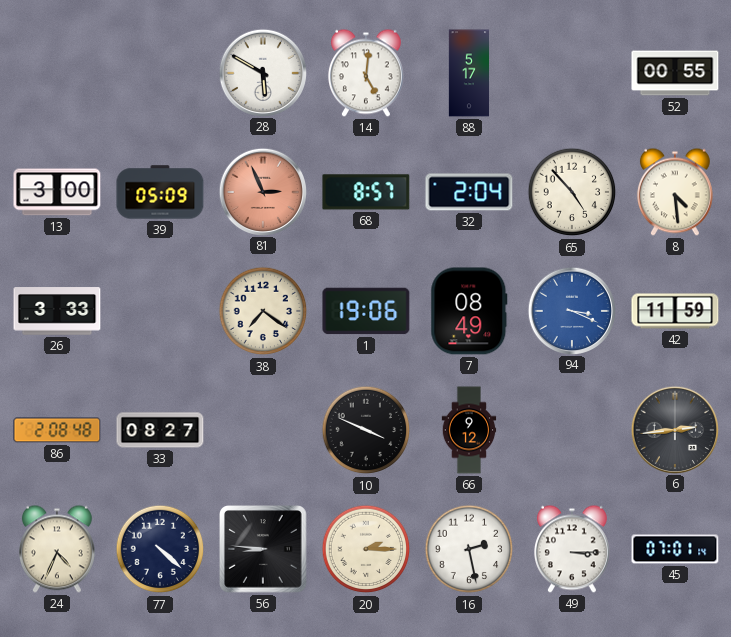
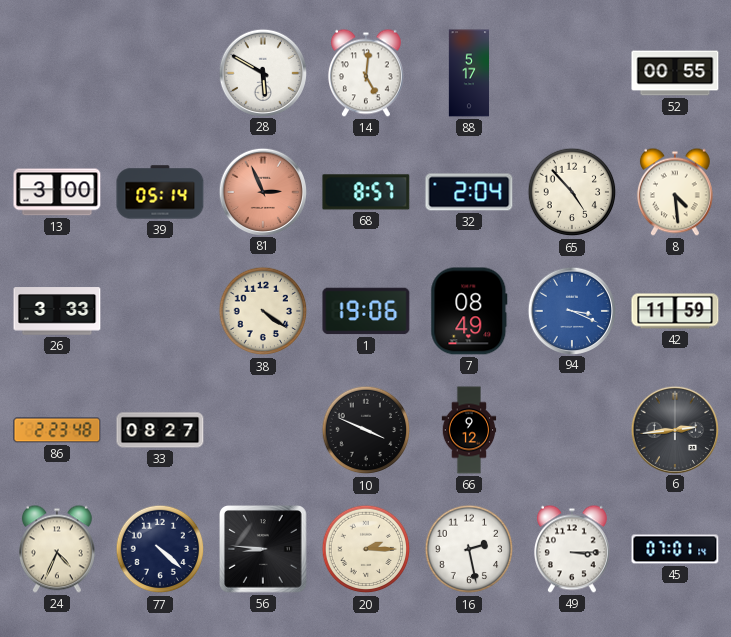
39: 05:09 -> 05:14
38: 7:21 -> 4:21
86: 2:08 -> 2:23
